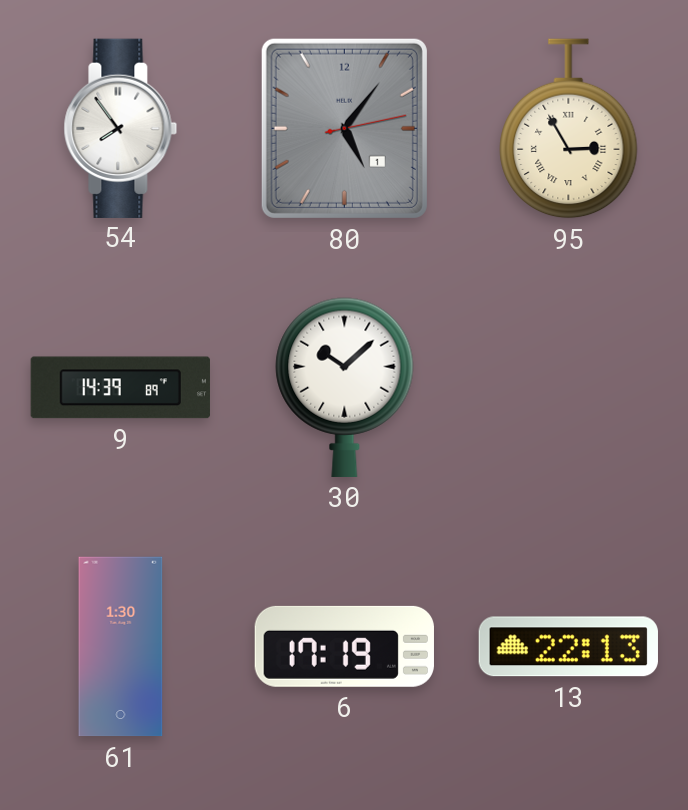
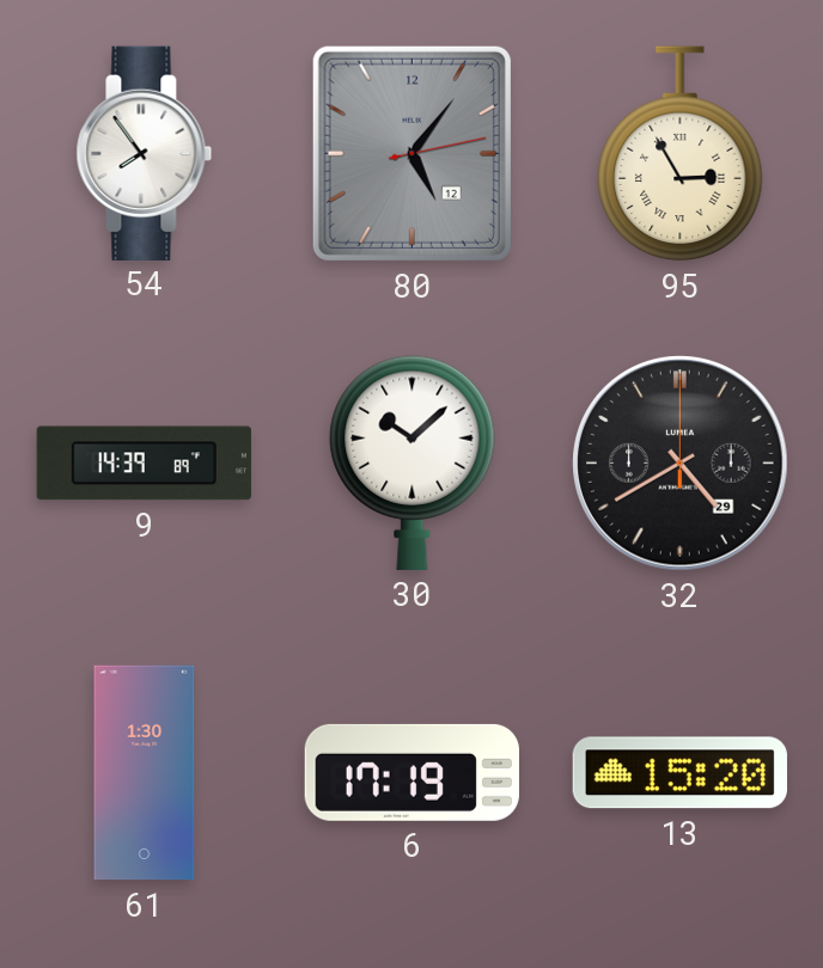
80 date: 1 -> 12
32: none -> 4:40
13: 22:13 -> 15:20
